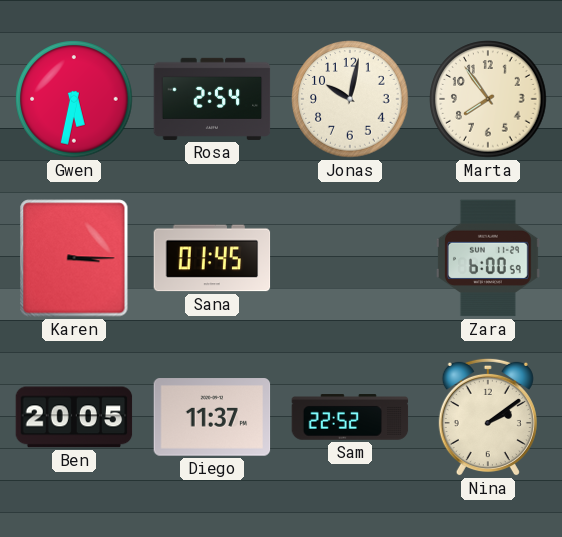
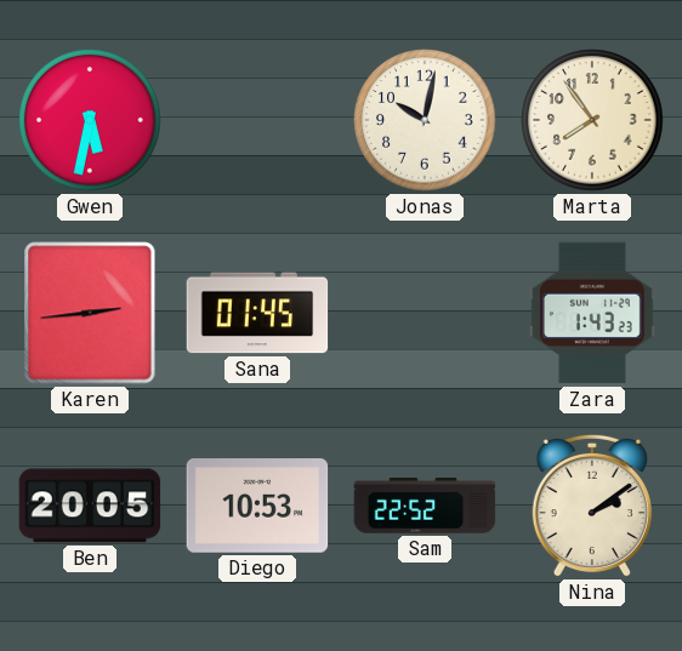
Rosa: 2:54 -> none
Karen: 3:15 -> 2:44
Zara: 6:00 -> 1:43
Diego: 11:37 -> 10:53
